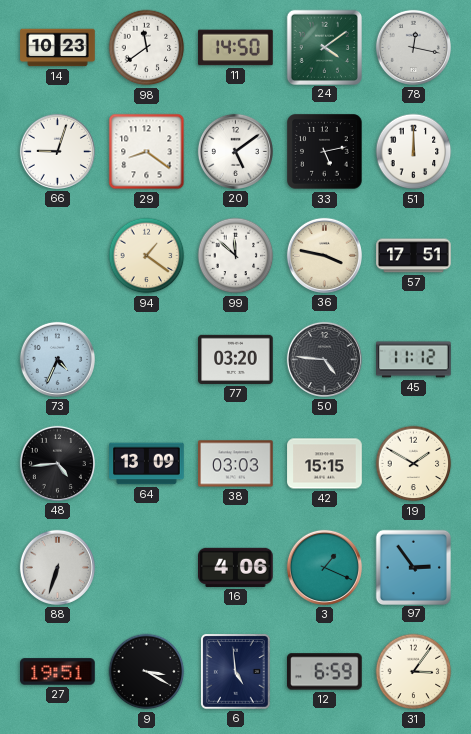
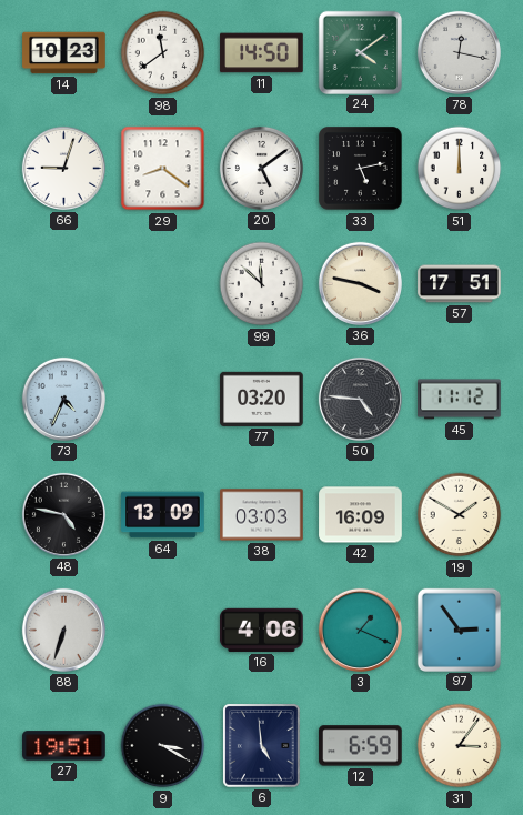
94: 1:21 -> none
48: 4:44 -> 4:47
42: 15:15 -> 16:09
